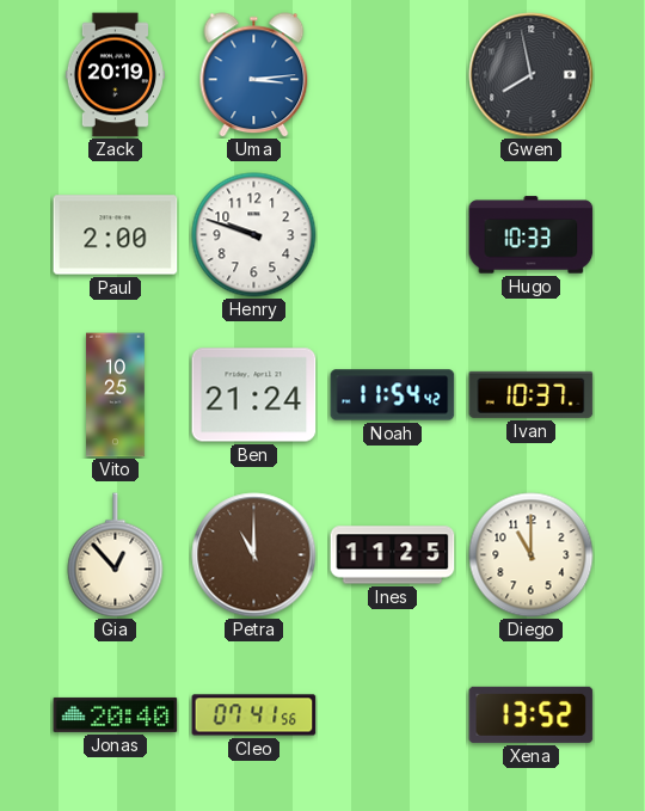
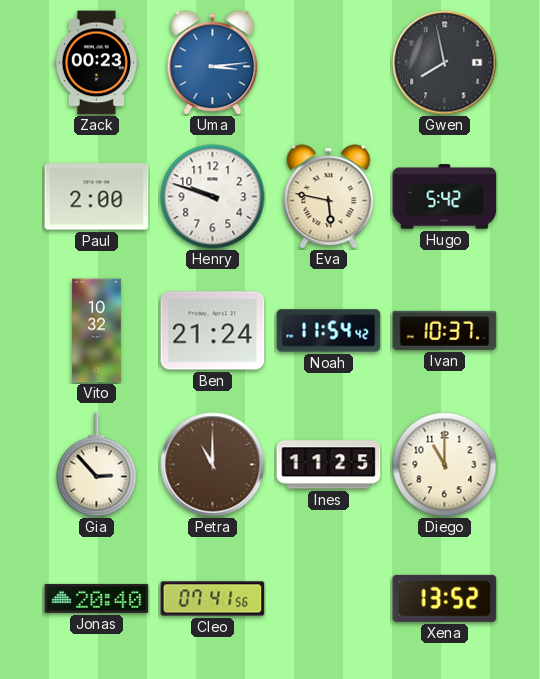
Zack: 20:19 -> 00:23
Eva: none -> 5:47
Hugo: 10:33 -> 5:42
Vito: 10:25 -> 10:32
Gia: 12:53 -> 2:53
